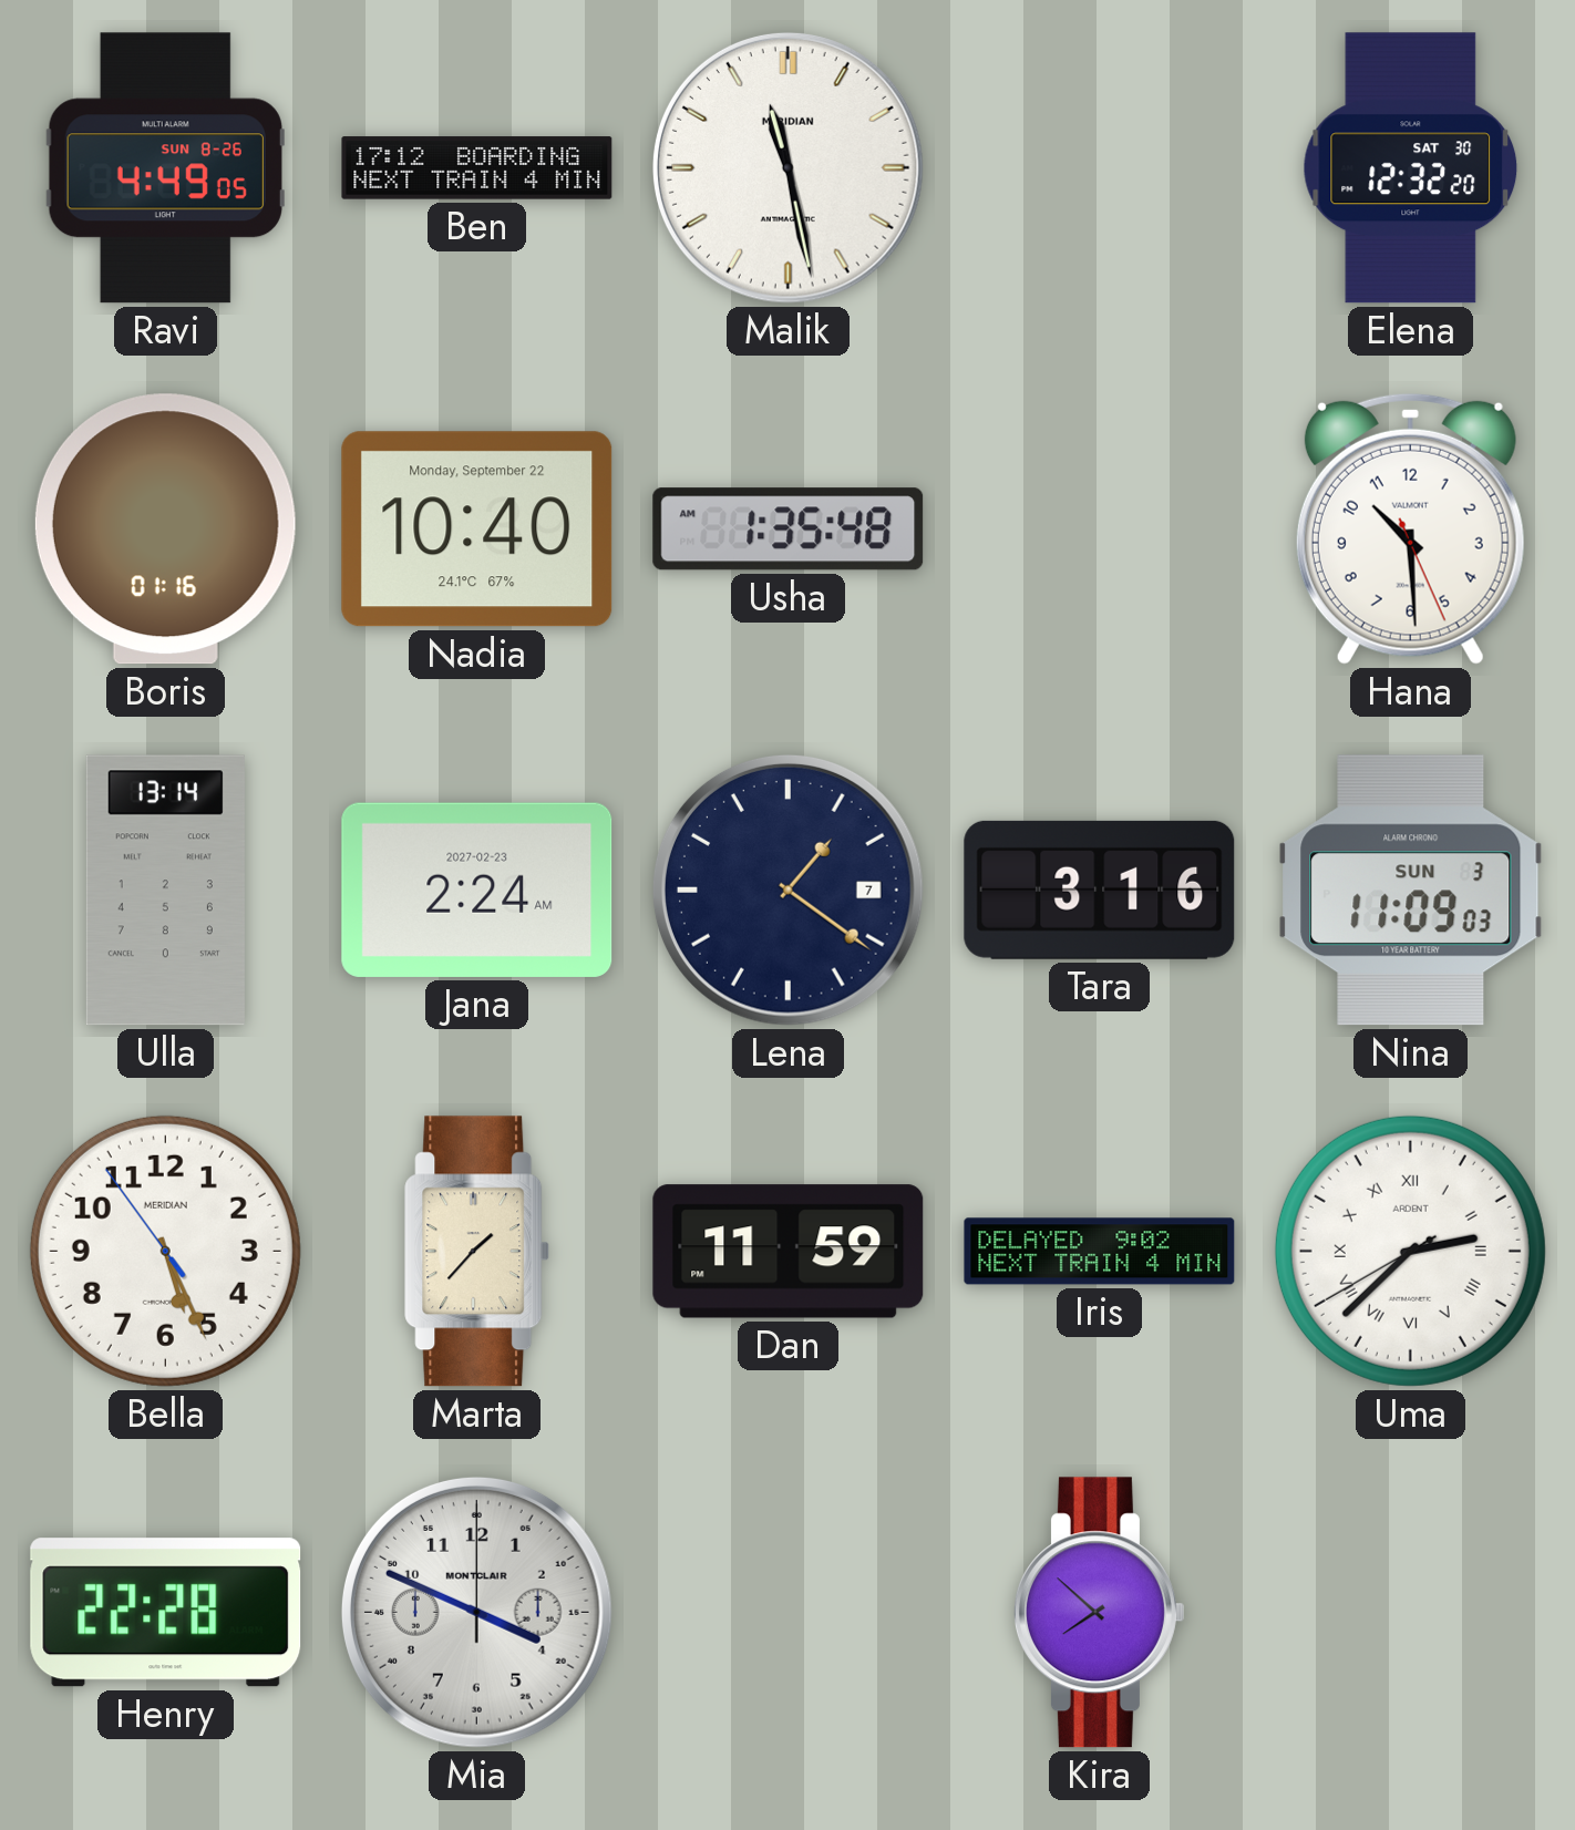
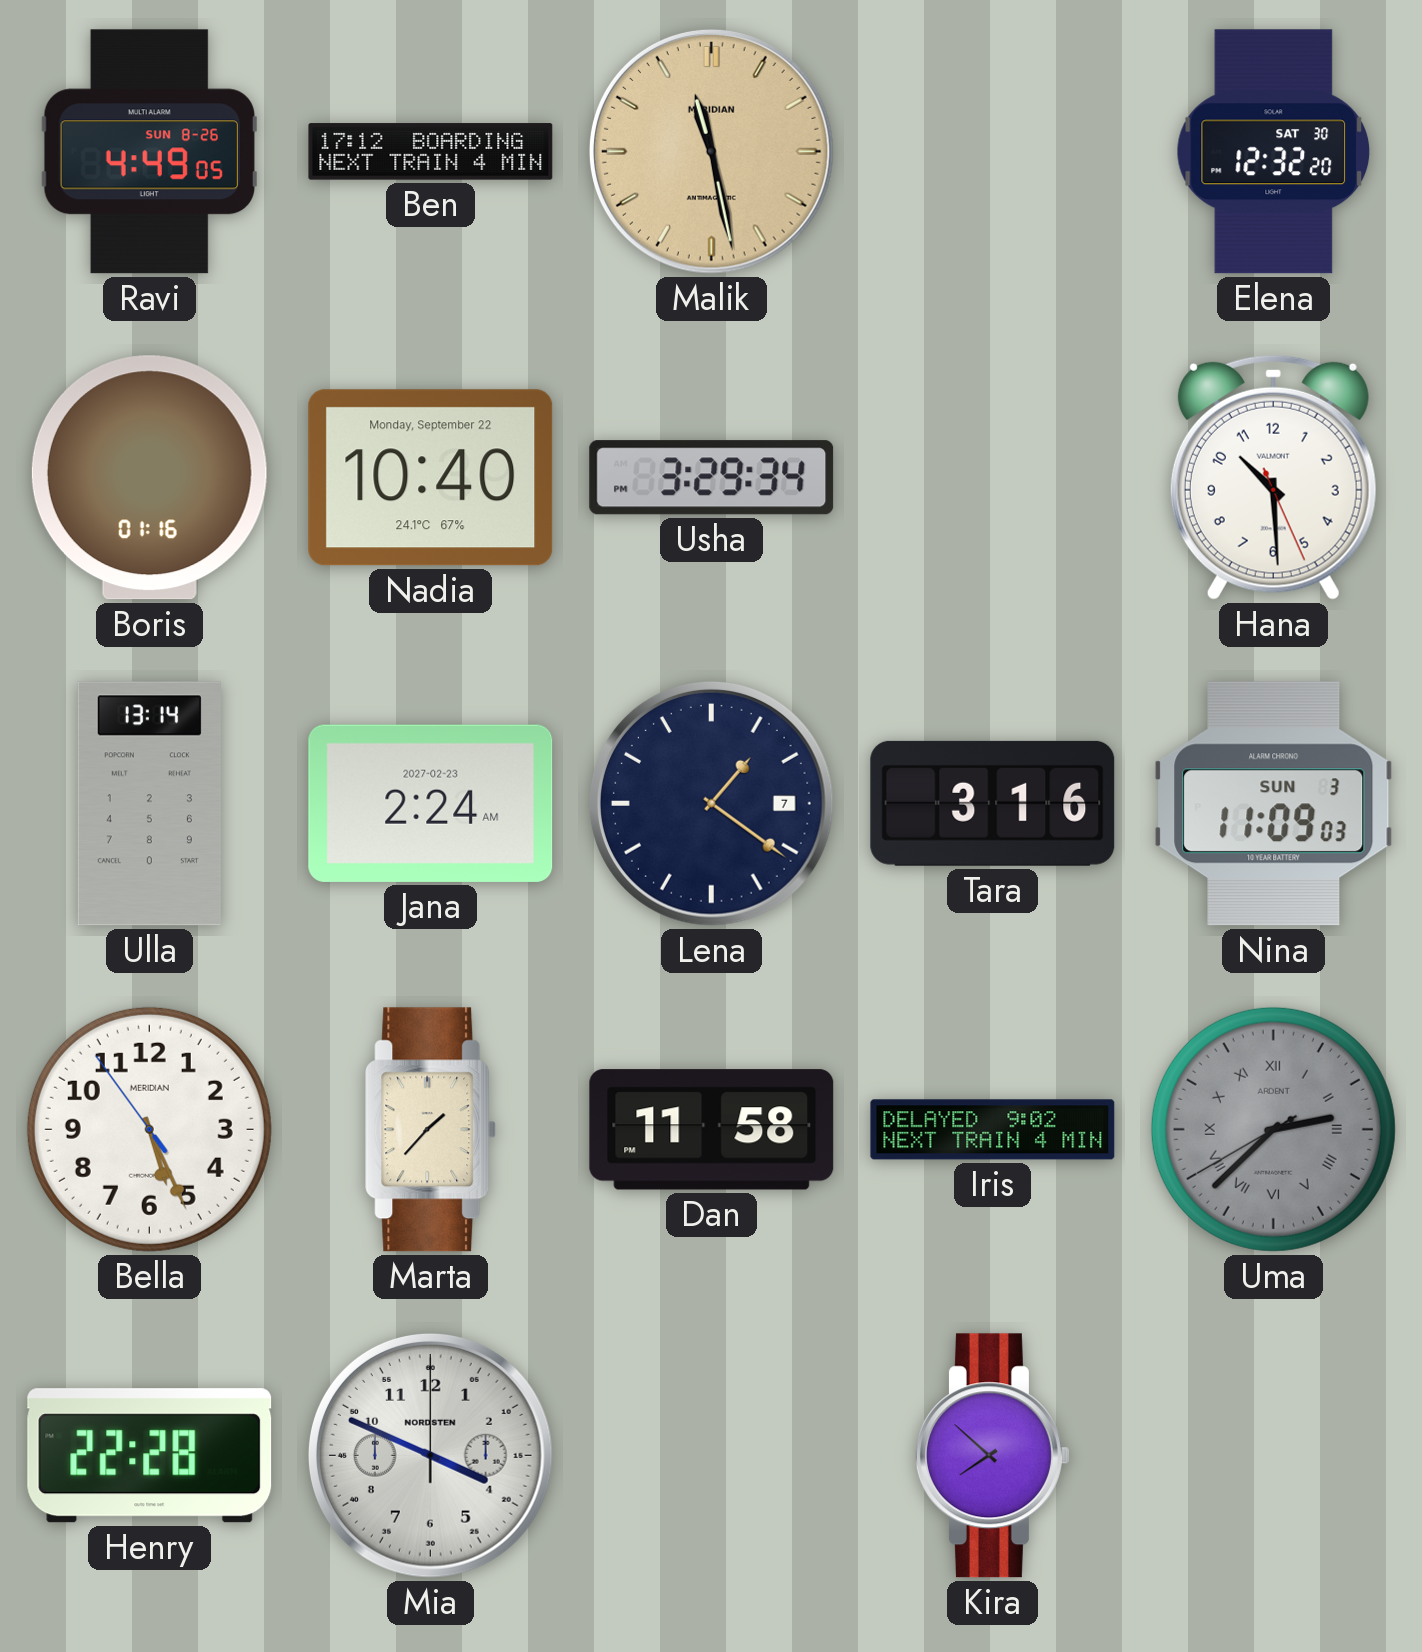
Malik dial: white -> champagne
Usha: 1:35 -> 3:29
Dan: 11:59 -> 11:58
Uma dial: white -> grey
Mia brand: MONTCLAIR -> NORDSTEN
